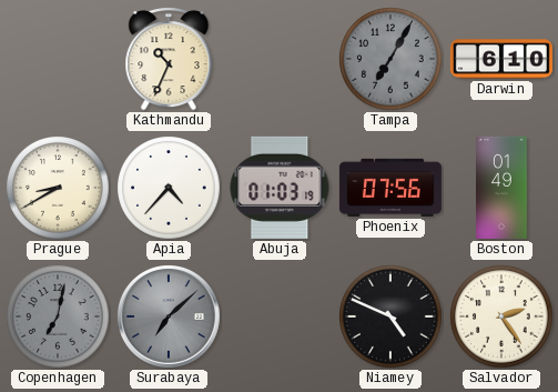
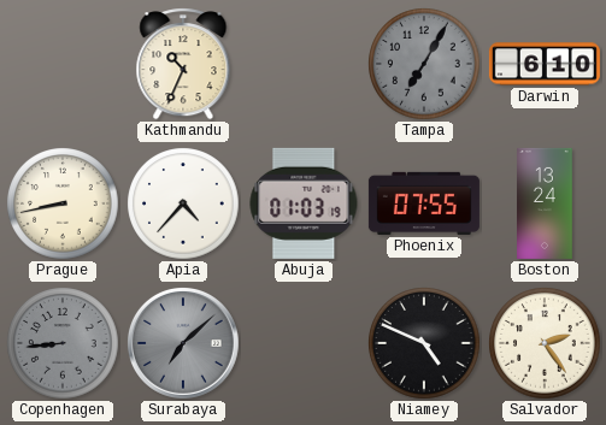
Prague: 8:40 -> 8:43
Phoenix: 07:56 -> 07:55
Boston: 01:49 -> 13:24
Copenhagen: 7:02 -> 8:44
